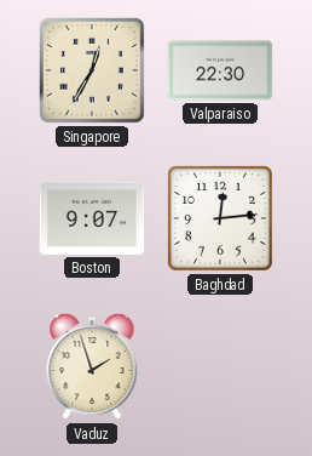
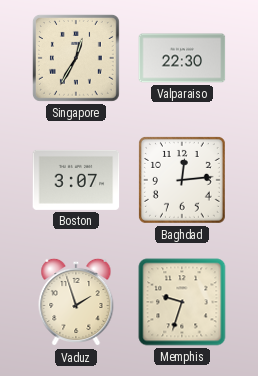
Boston: 9:07 -> 3:07
Memphis: none -> 9:33
